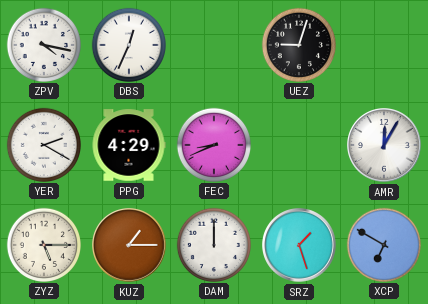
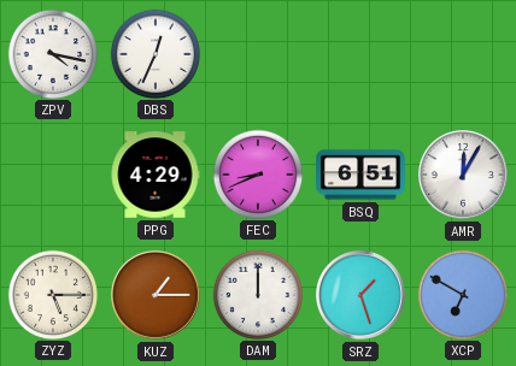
UEZ: 9:03 -> none
YER: 2:20 -> none
BSQ: none -> 6:51
